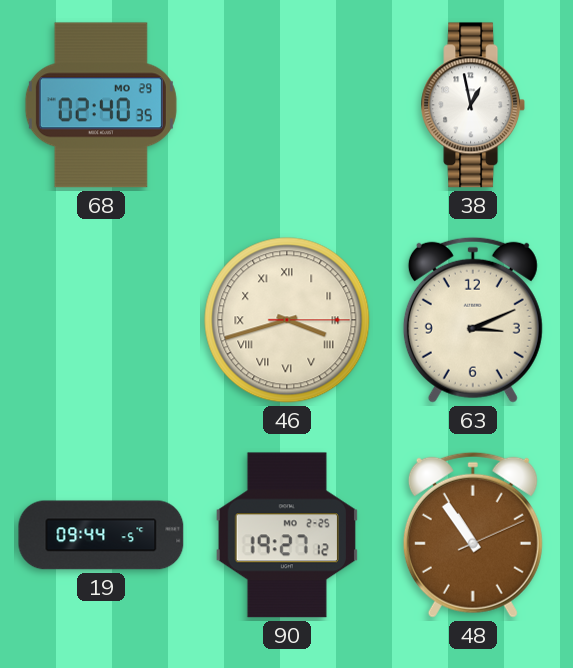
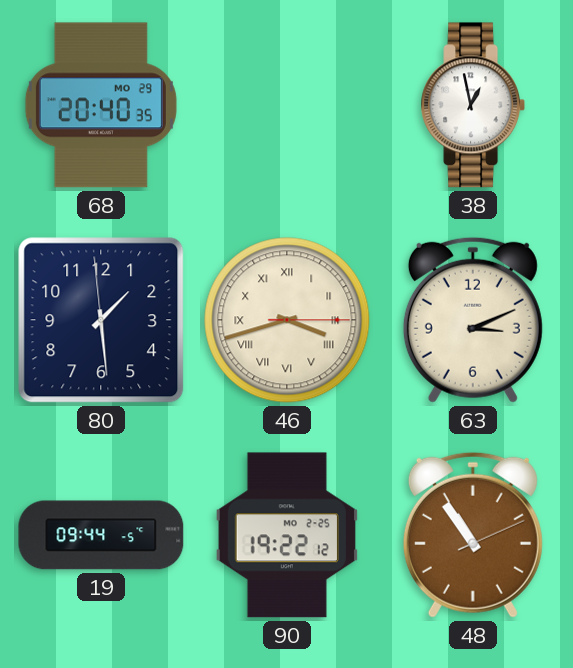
68: 02:40 -> 20:40
80: none -> 1:28
90: 19:27 -> 19:22
